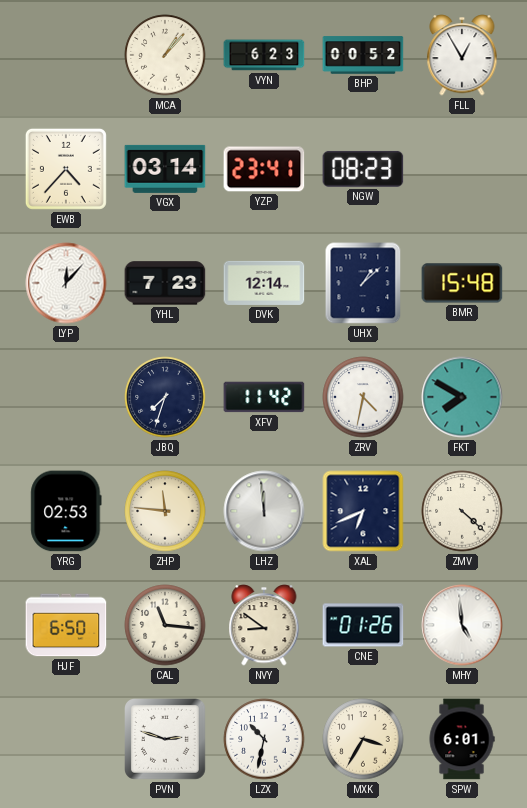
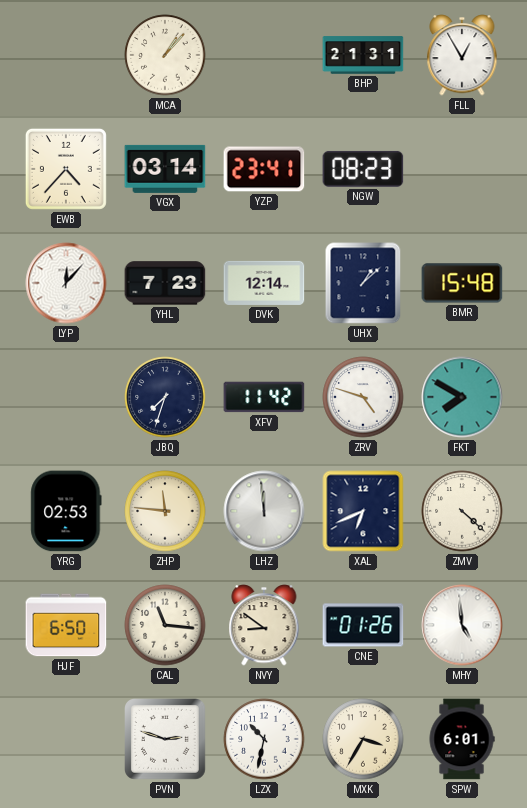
VYN: 6:23 -> none
BHP: 00:52 -> 21:31
ZRV: 4:32 -> 4:48
